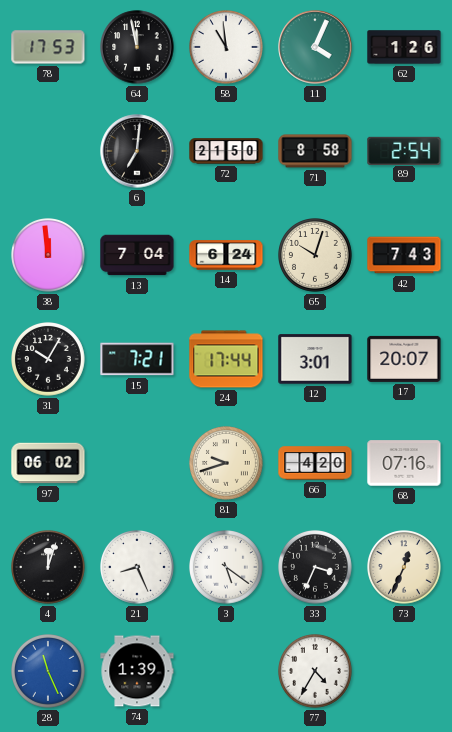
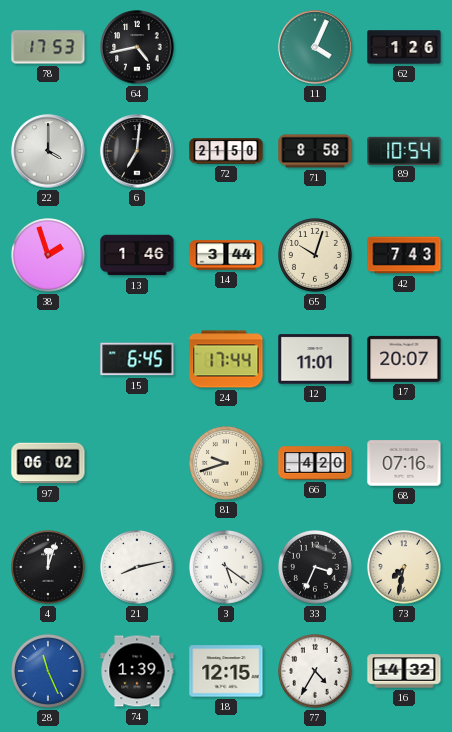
64: 11:58 -> 4:43
58: 10:59 -> none
22: none -> 4:00
89: 2:54 -> 10:54
38: 11:59 -> 1:57
13: 7:04 -> 1:46
14: 6:24 -> 3:44
31: 10:05 -> none
15: 7:21 -> 6:45
12: 3:01 -> 11:01
21: 8:26 -> 8:13
73: 12:34 -> 7:32
18: none -> 12:15
16: none -> 14:32
